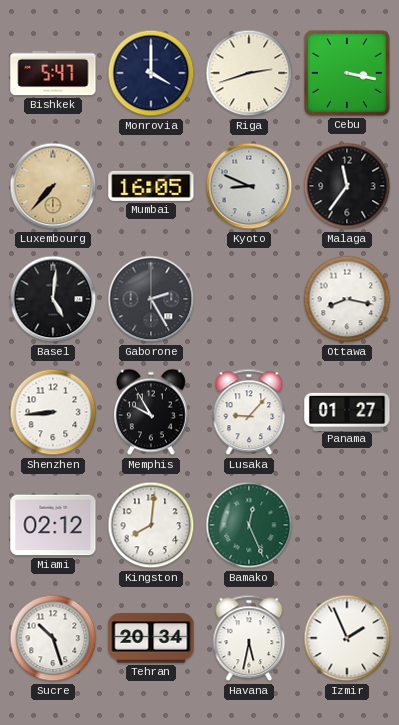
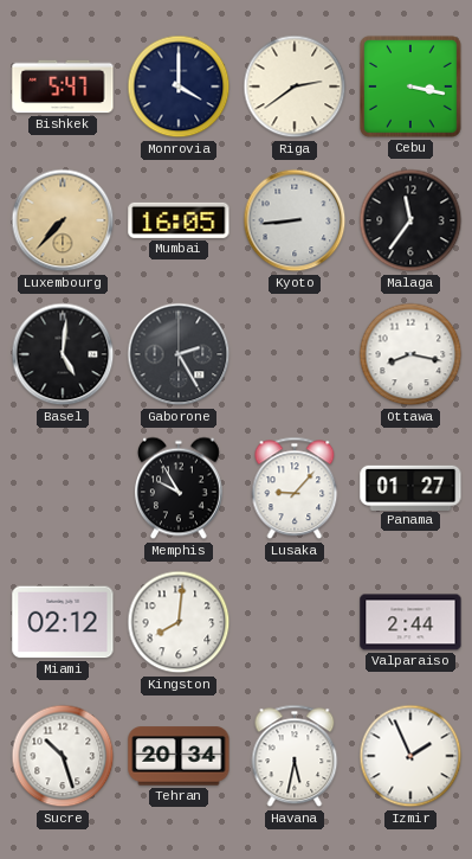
Riga: 2:42 -> 2:39
Kyoto: 8:49 -> 8:44
Shenzhen: 8:44 -> none
Bamako: 12:26 -> none
Valparaiso: none -> 2:44
